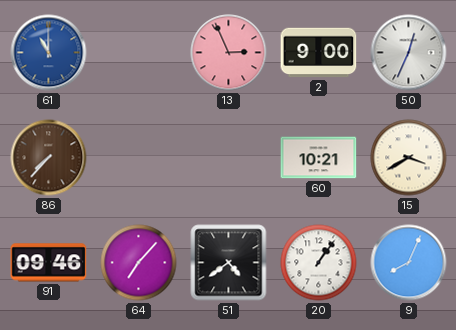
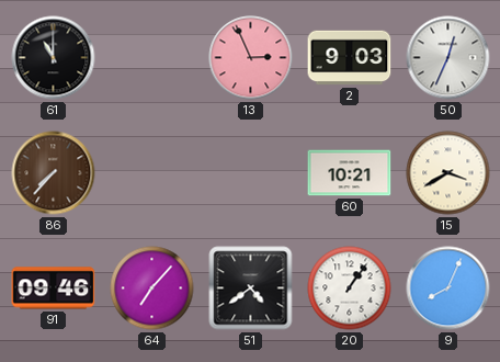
61 dial: blue -> black
2: 9:00 -> 9:03
